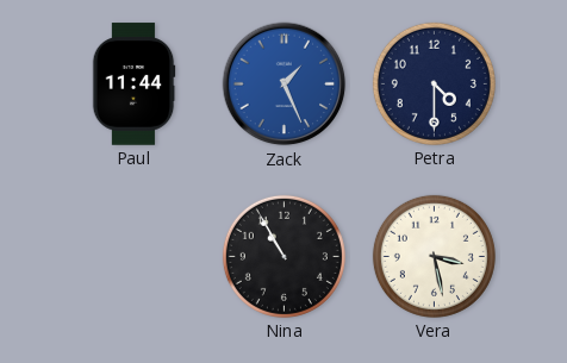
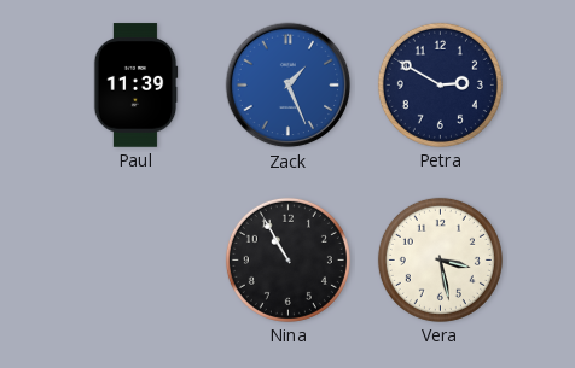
Paul: 11:44 -> 11:39
Petra: 4:30 -> 2:50
